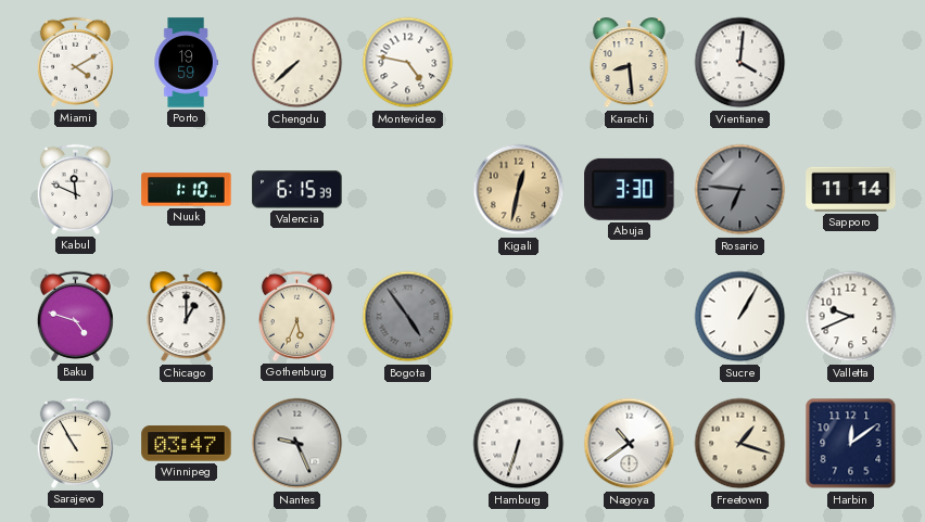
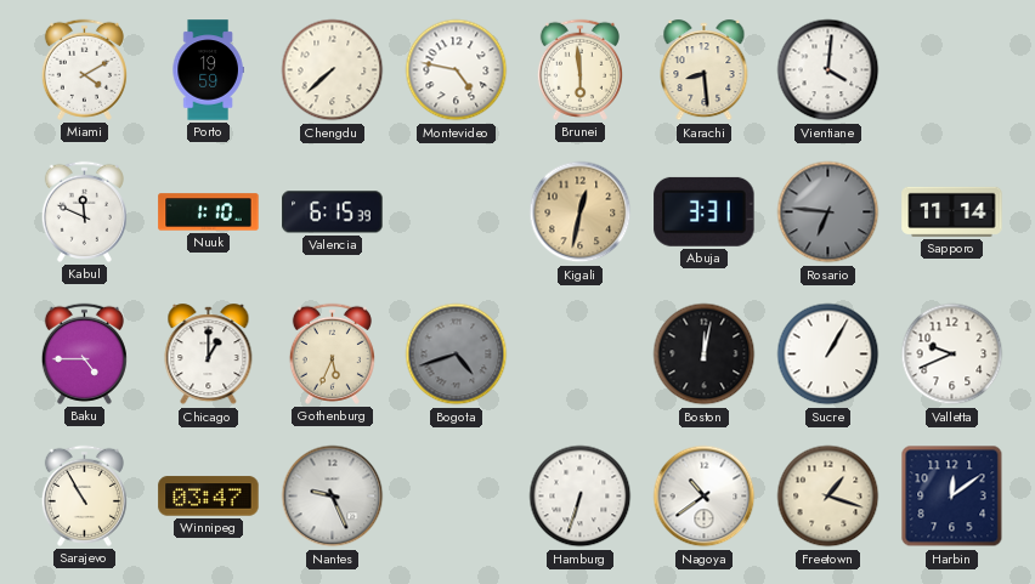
Brunei: none -> 5:59
Abuja: 3:30 -> 3:31
Baku: 4:48 -> 4:45
Bogota: 4:54 -> 4:42
Boston: none -> 12:02
